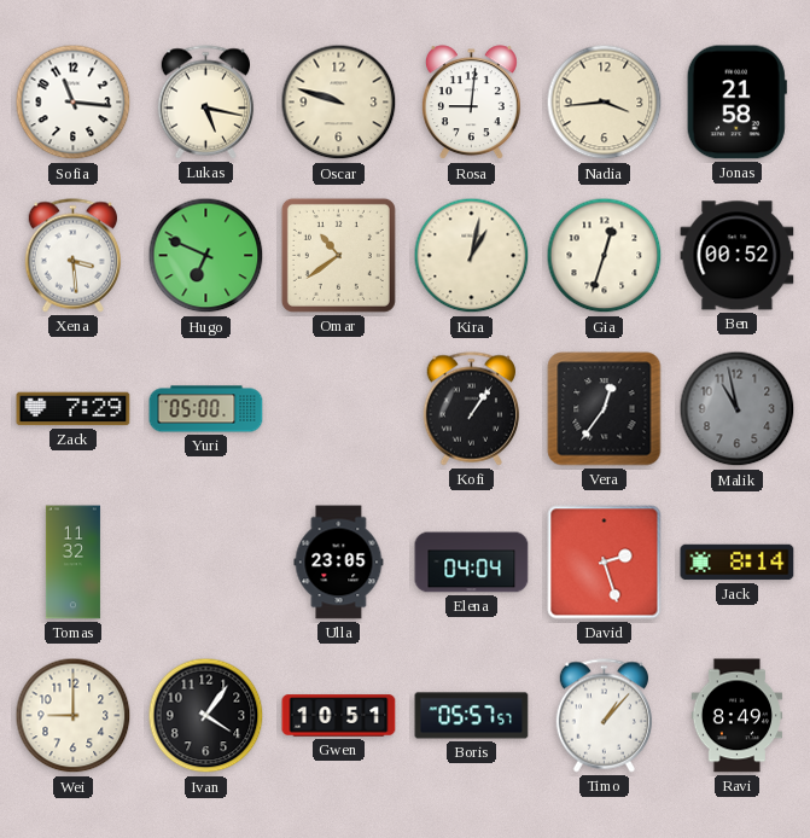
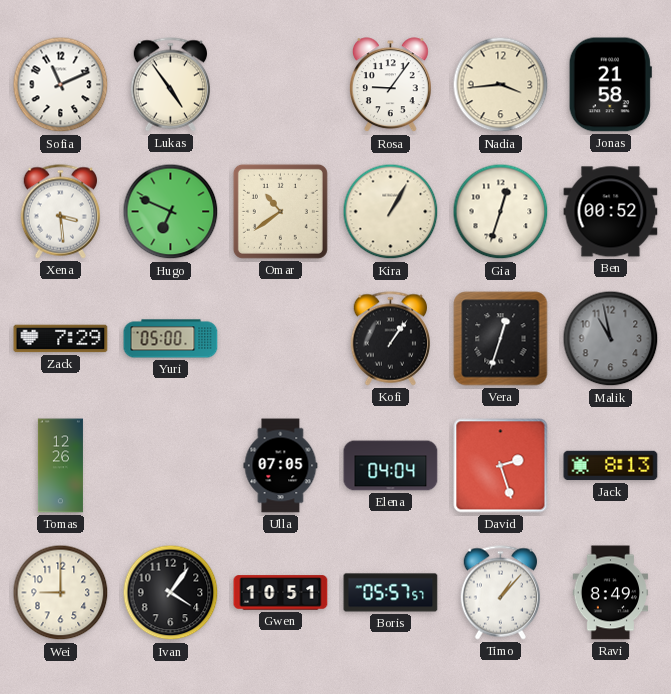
Sofia: 11:16 -> 11:11
Lukas: 5:17 -> 4:54
Oscar: 9:48 -> none
Rosa: 9:01 -> 9:06
Kira: 1:02 -> 1:05
Vera: 12:36 -> 12:33
Tomas: 11:32 -> 12:26
Ulla: 23:05 -> 07:05
Jack: 8:14 -> 8:13
